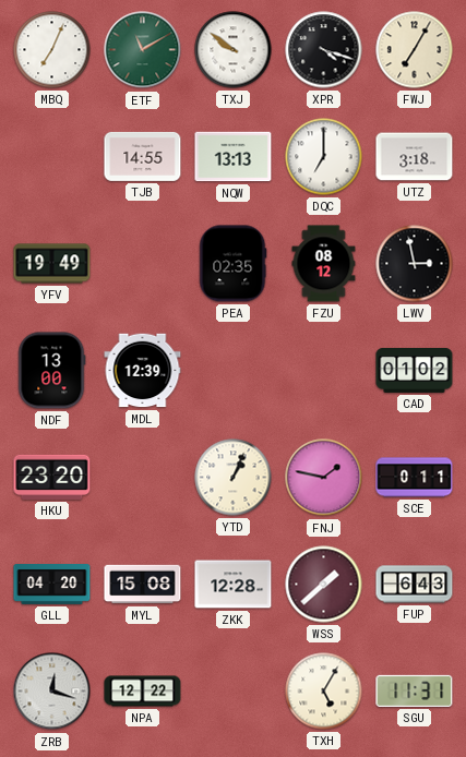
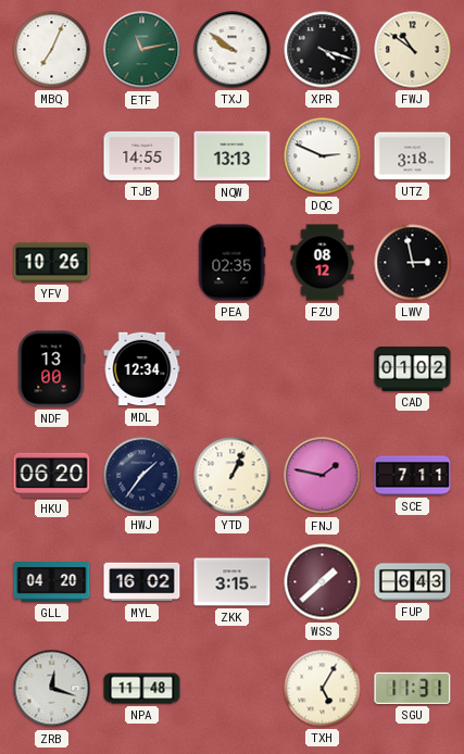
ETF: 11:10 -> 11:13
FWJ: 7:05 -> 10:51
DQC: 7:00 -> 2:49
YFV: 19:49 -> 10:26
MDL: 12:39 -> 12:34
HKU: 23:20 -> 06:20
HWJ: none -> 1:36
SCE: 0:11 -> 7:11
MYL: 15:08 -> 16:02
ZKK: 12:28 -> 3:15
NPA: 12:22 -> 11:48
